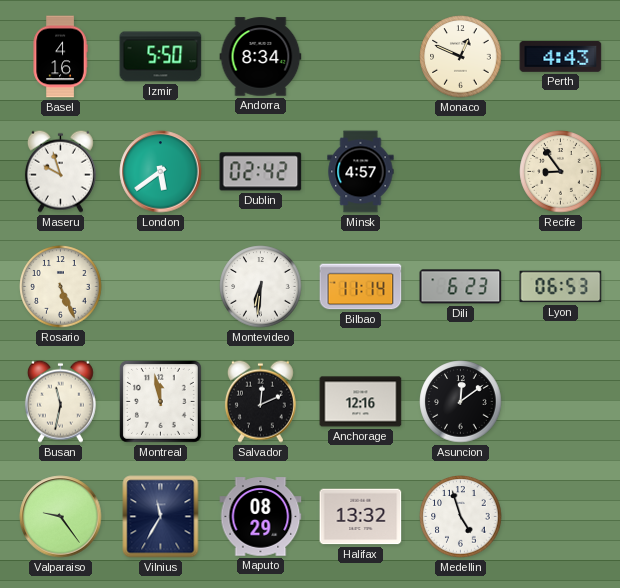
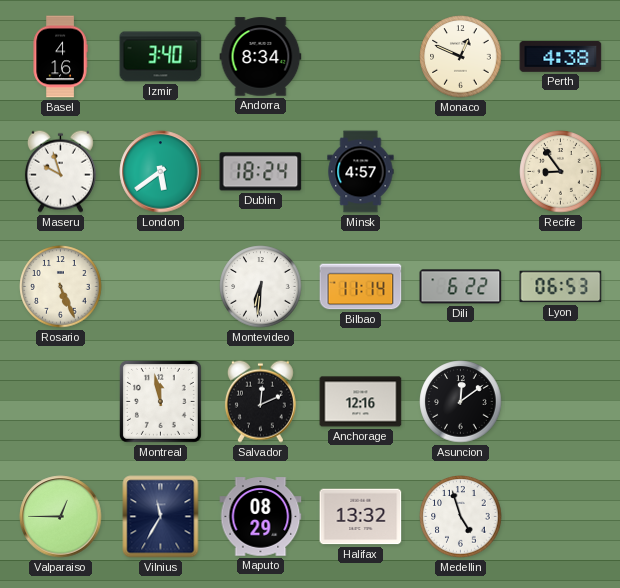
Izmir: 5:50 -> 3:40
Perth: 4:43 -> 4:38
Dublin: 02:42 -> 18:24
Dili: 6:23 -> 6:22
Busan: 11:32 -> none
Valparaiso: 9:24 -> 12:45
